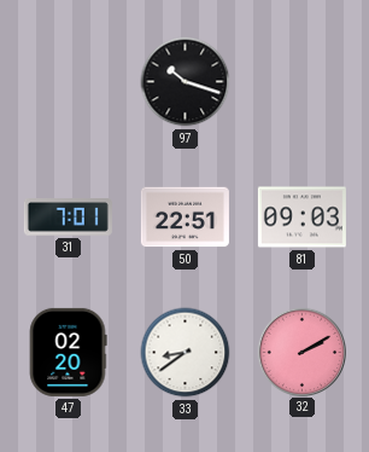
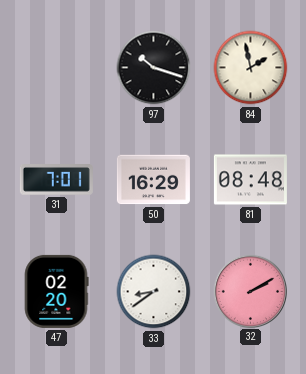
84: none -> 1:58
50: 22:51 -> 16:29
81: 09:03 -> 08:48
